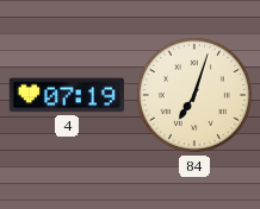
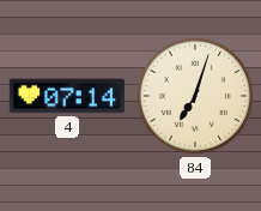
4: 07:19 -> 07:14
